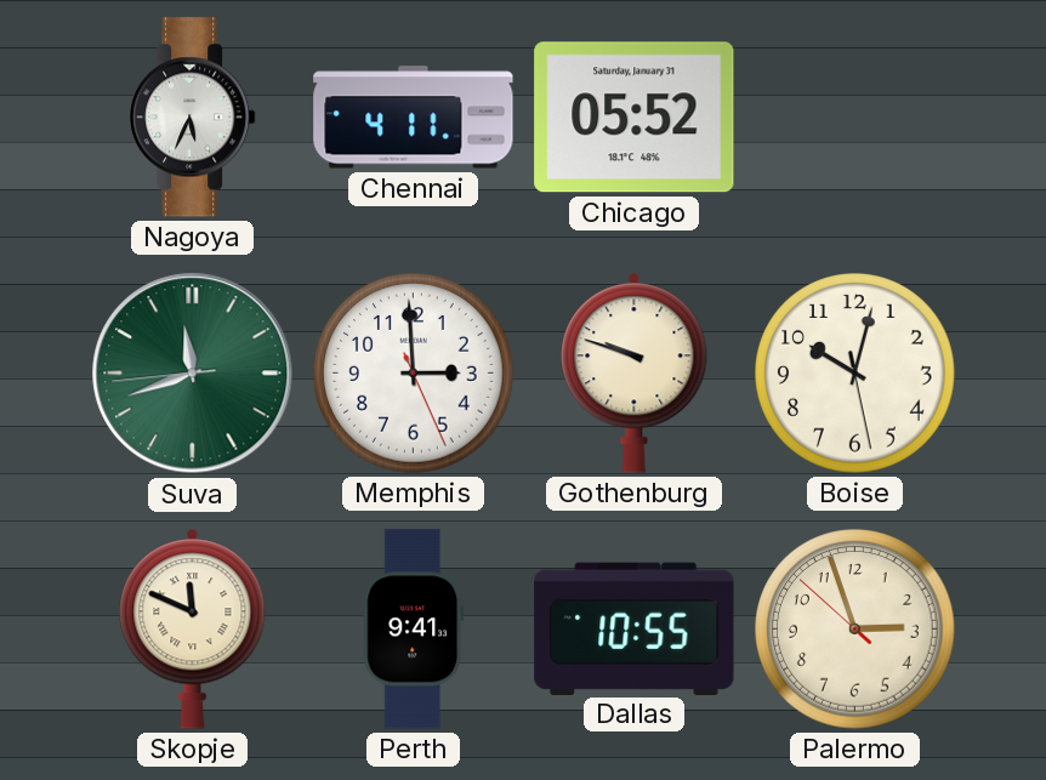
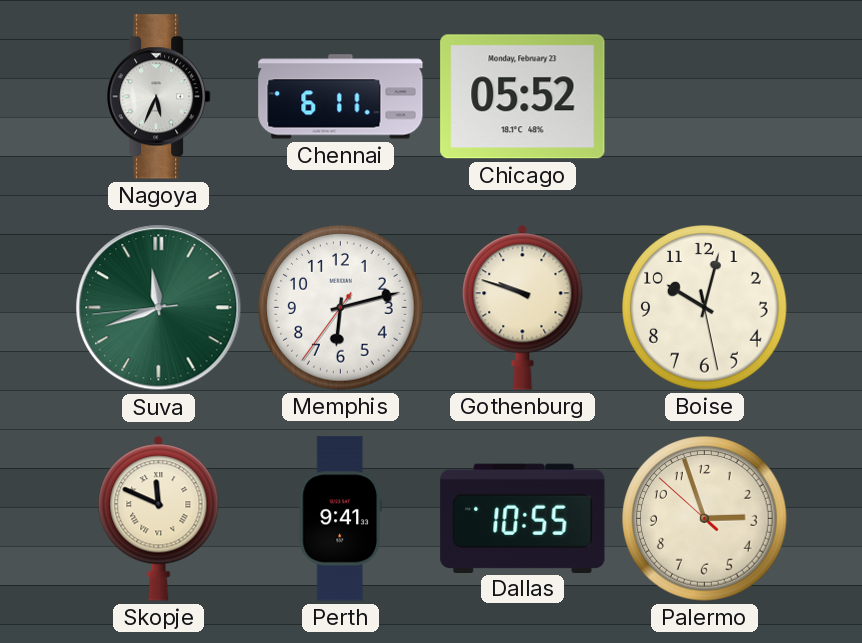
Chennai: 4:11 -> 6:11
Chicago date: Saturday, January 31 -> Monday, February 23
Memphis: 2:59 -> 6:12
